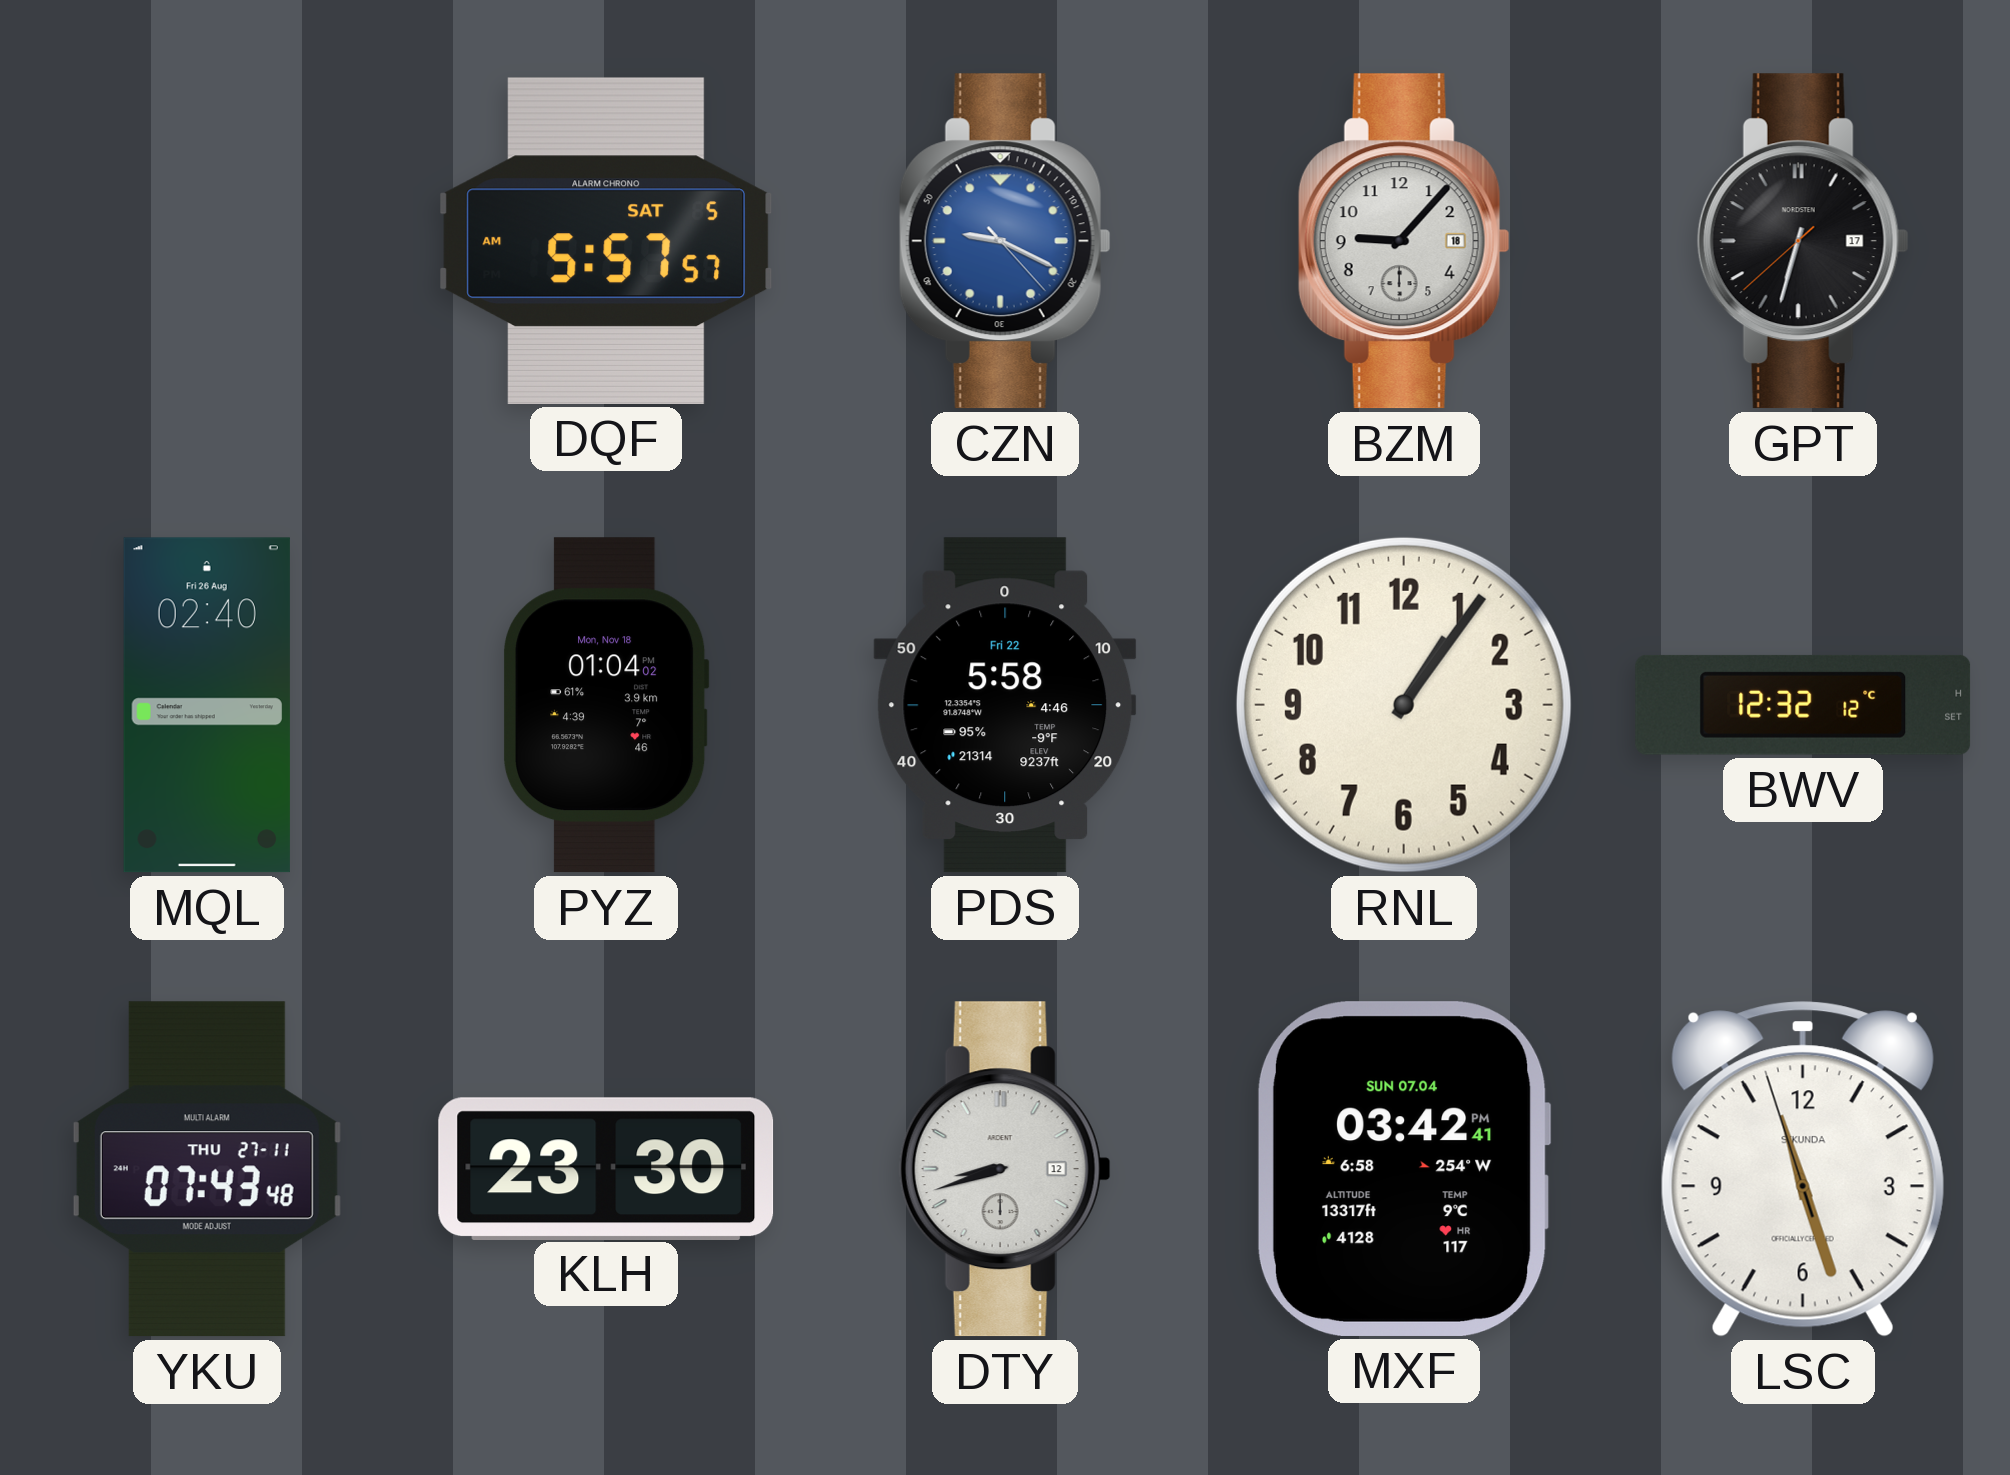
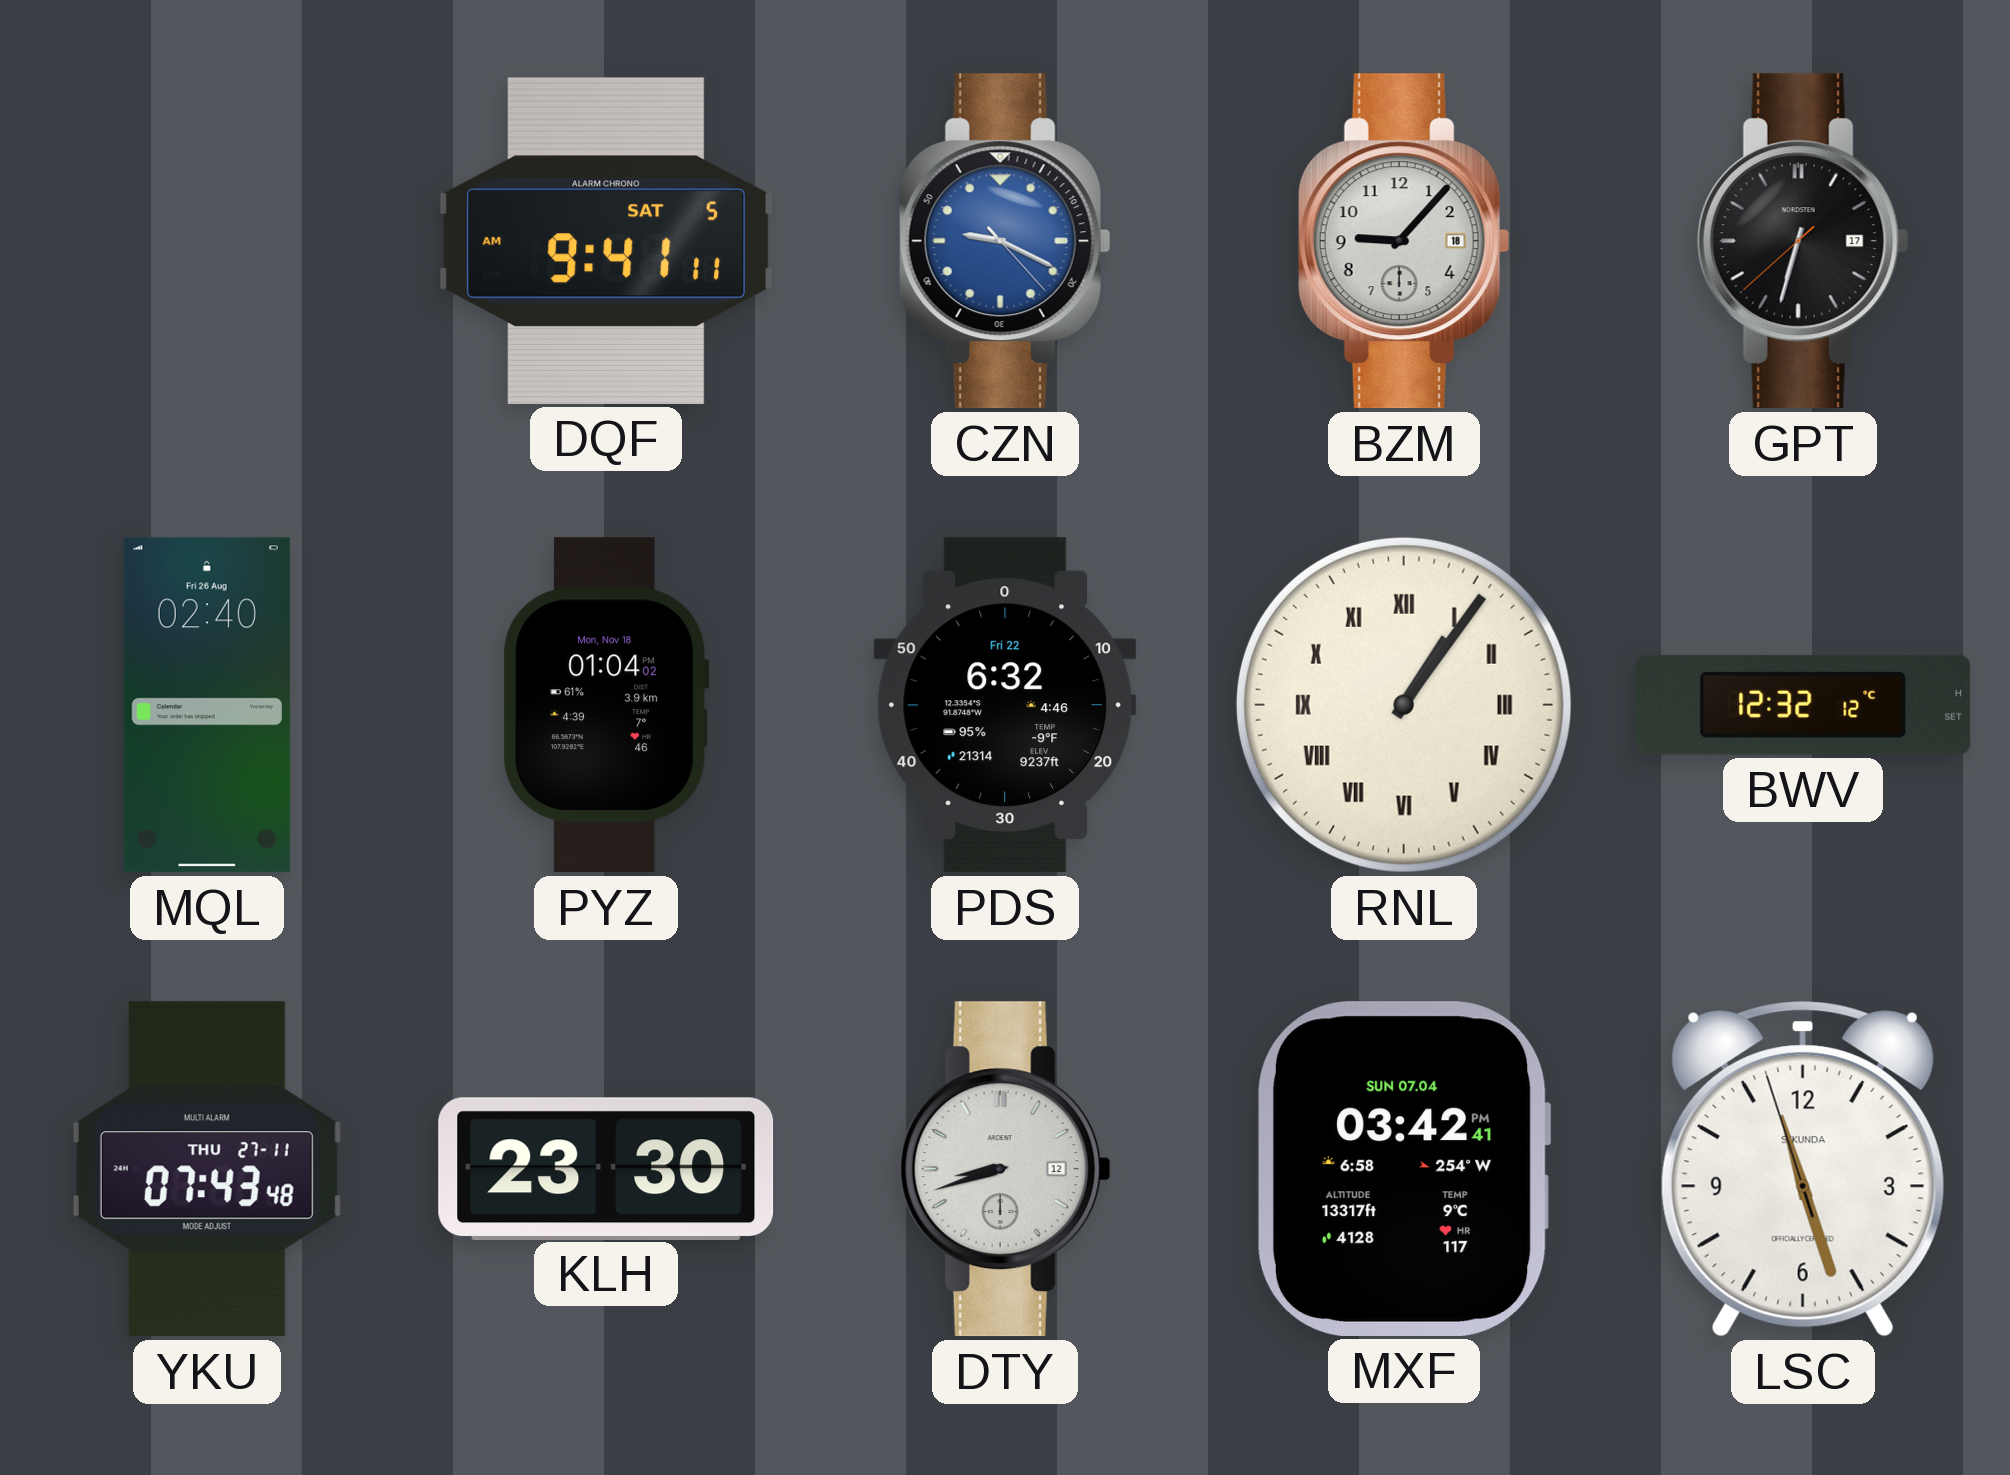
DQF: 5:57 -> 9:41
PDS: 5:58 -> 6:32
RNL numerals: Arabic -> Roman
